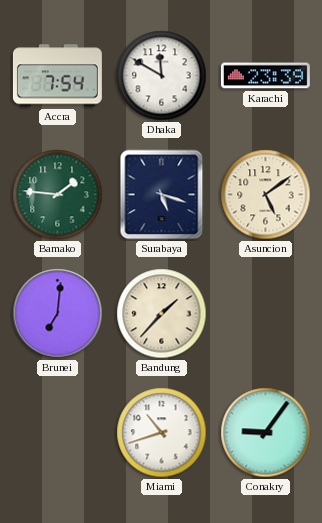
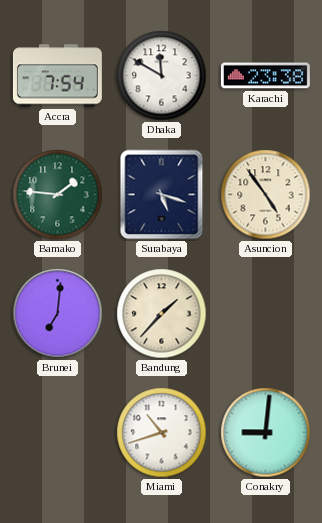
Karachi: 23:39 -> 23:38
Asuncion: 5:09 -> 4:54
Conakry: 9:06 -> 9:01
